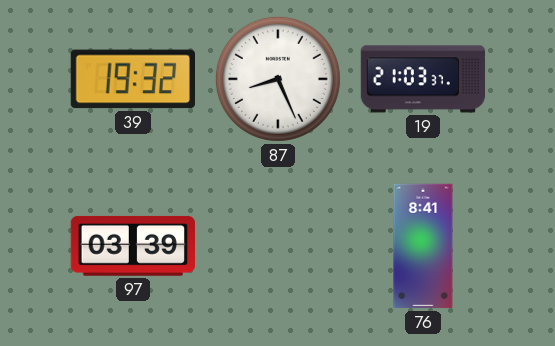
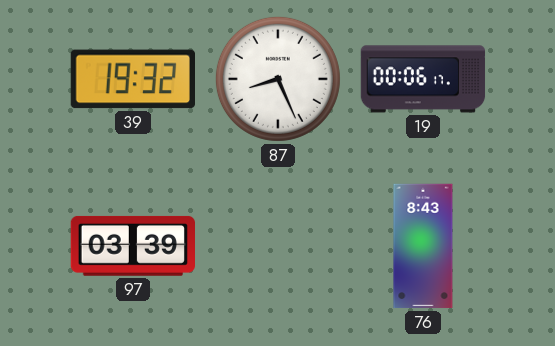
19: 21:03 -> 00:06
76: 8:41 -> 8:43
